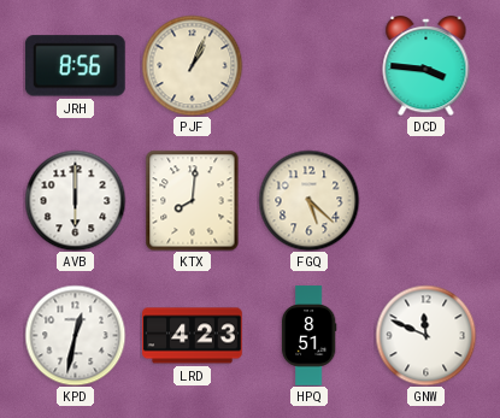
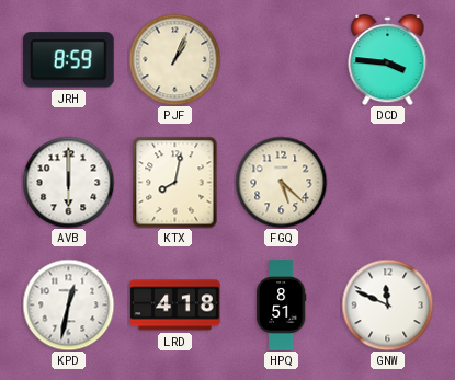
JRH: 8:56 -> 8:59
KTX: 8:01 -> 8:02
LRD: 4:23 -> 4:18
